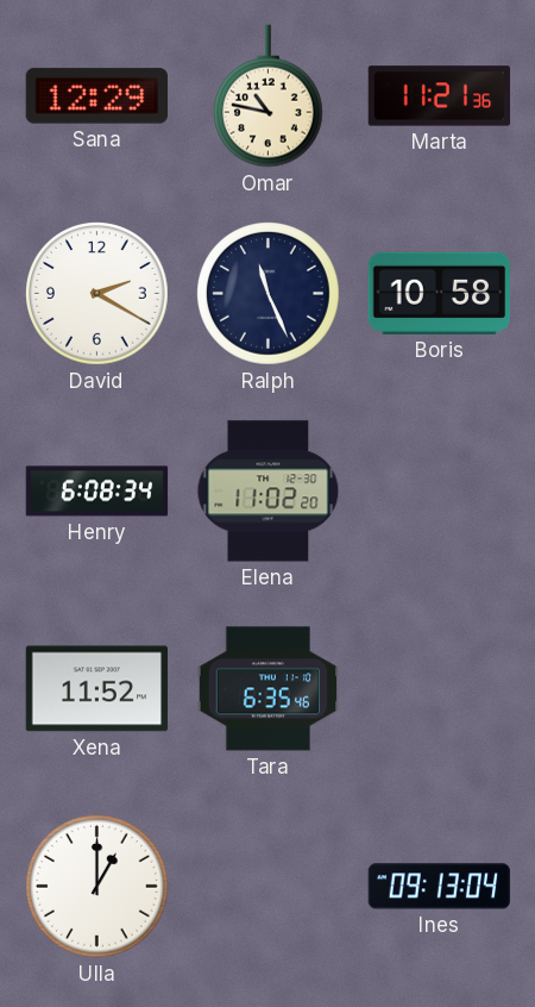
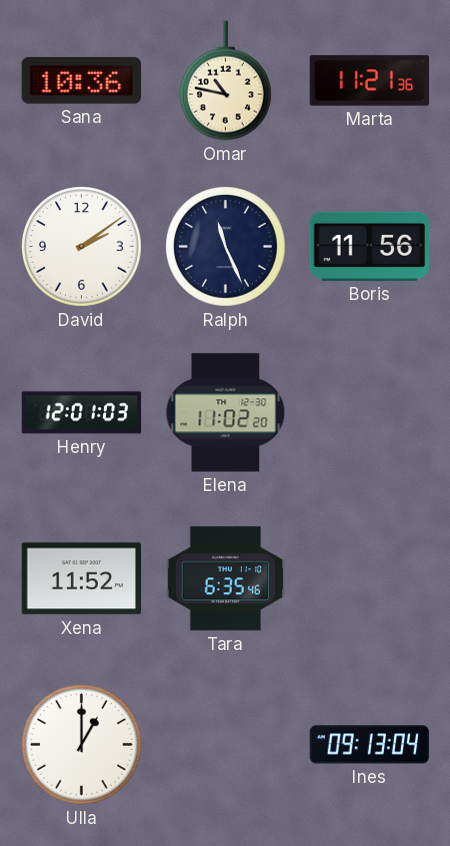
Sana: 12:29 -> 10:36
David: 2:20 -> 2:09
Boris: 10:58 -> 11:56
Henry: 6:08 -> 12:01
